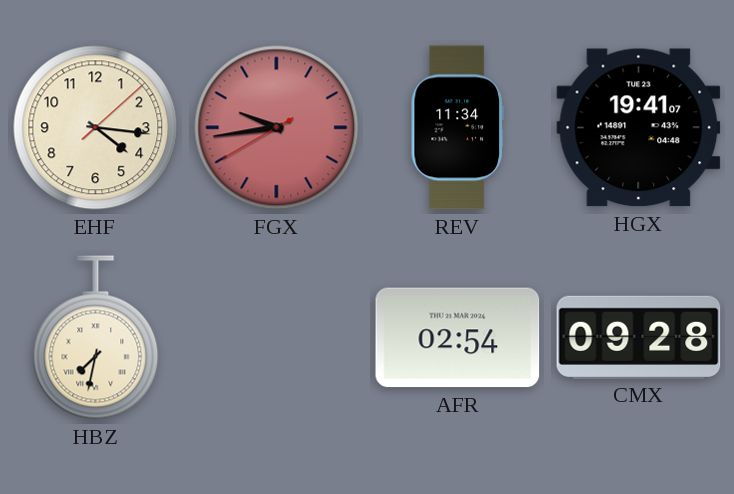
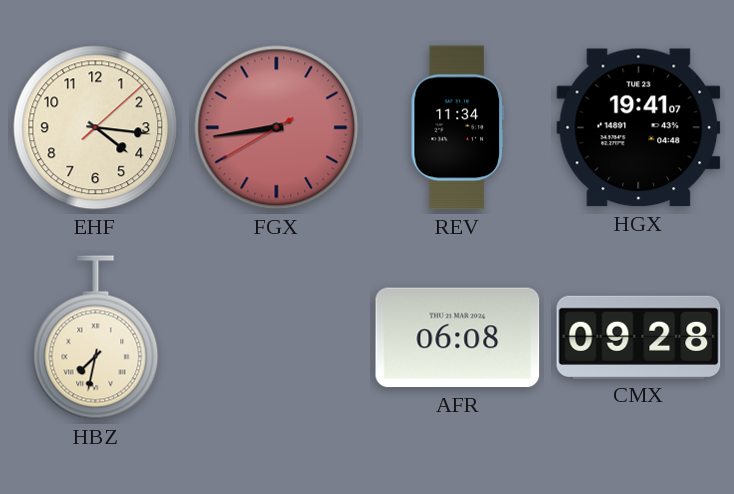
FGX: 9:43 -> 8:43
AFR: 02:54 -> 06:08
